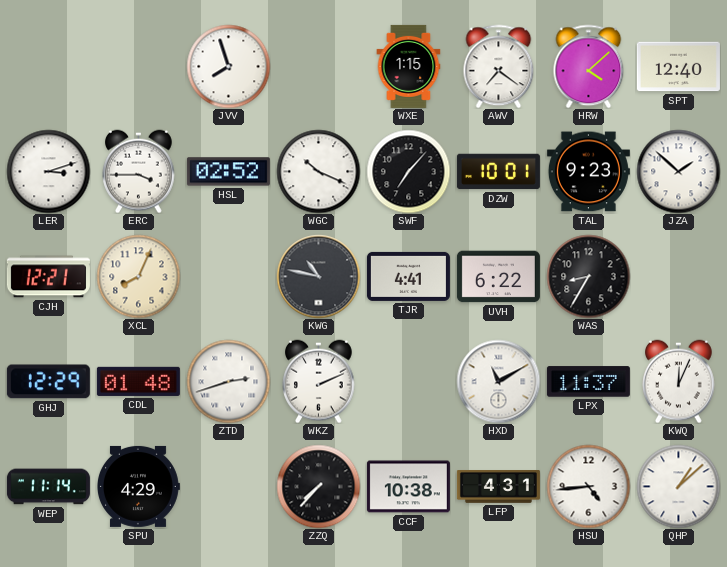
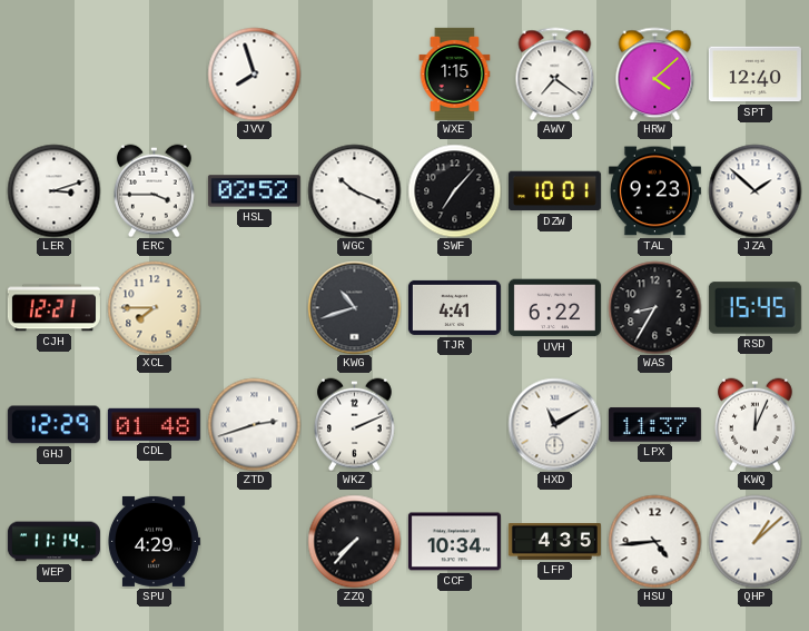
XCL: 8:04 -> 7:45
KWG: 10:47 -> 10:42
RSD: none -> 15:45
CCF: 10:38 -> 10:34
LFP: 4:31 -> 4:35
